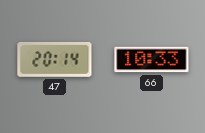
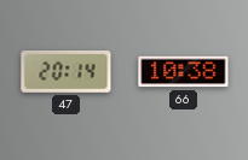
66: 10:33 -> 10:38
